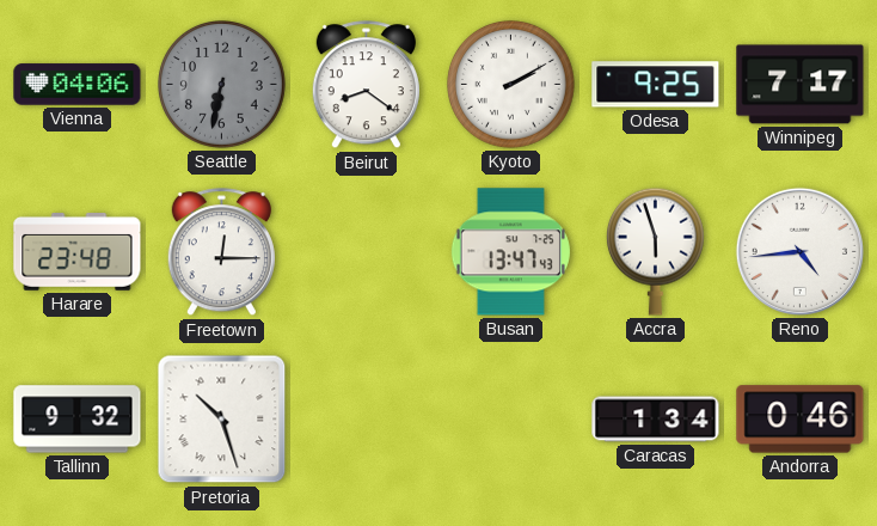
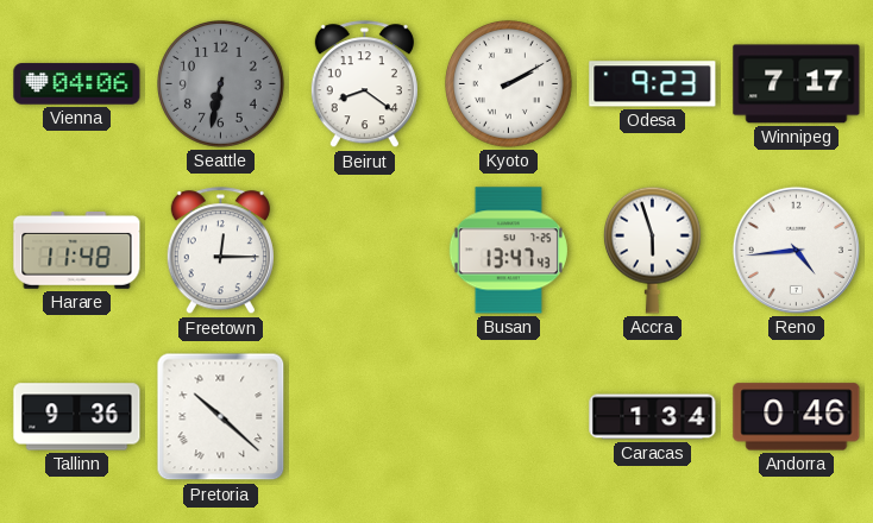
Odesa: 9:25 -> 9:23
Harare: 23:48 -> 11:48
Tallinn: 9:32 -> 9:36
Pretoria: 10:27 -> 10:22
